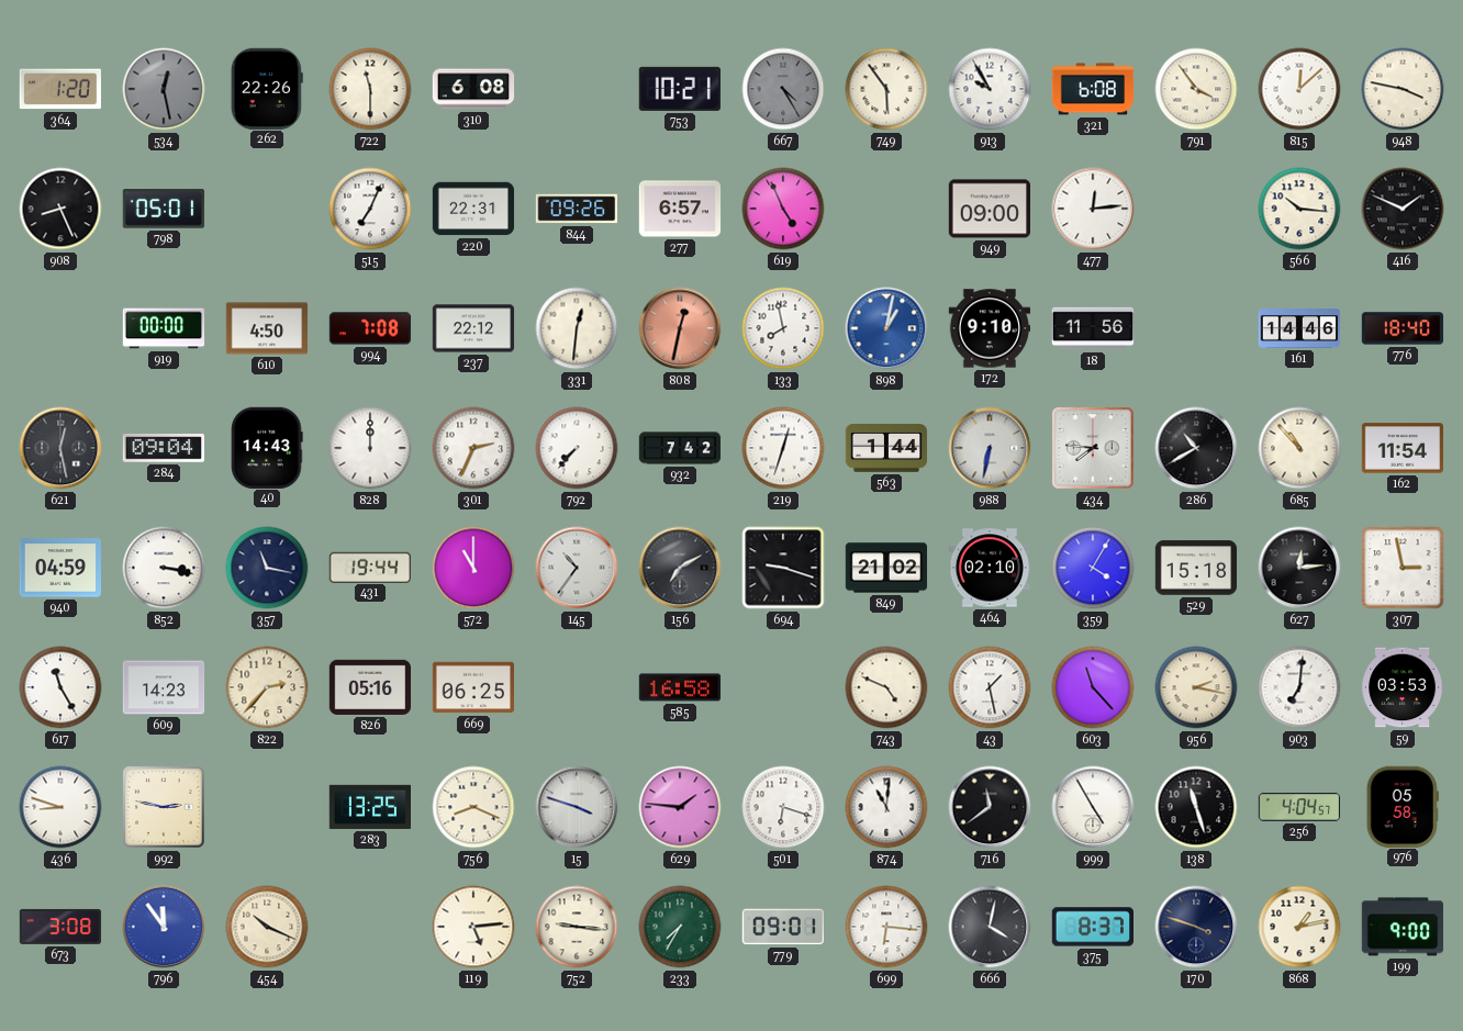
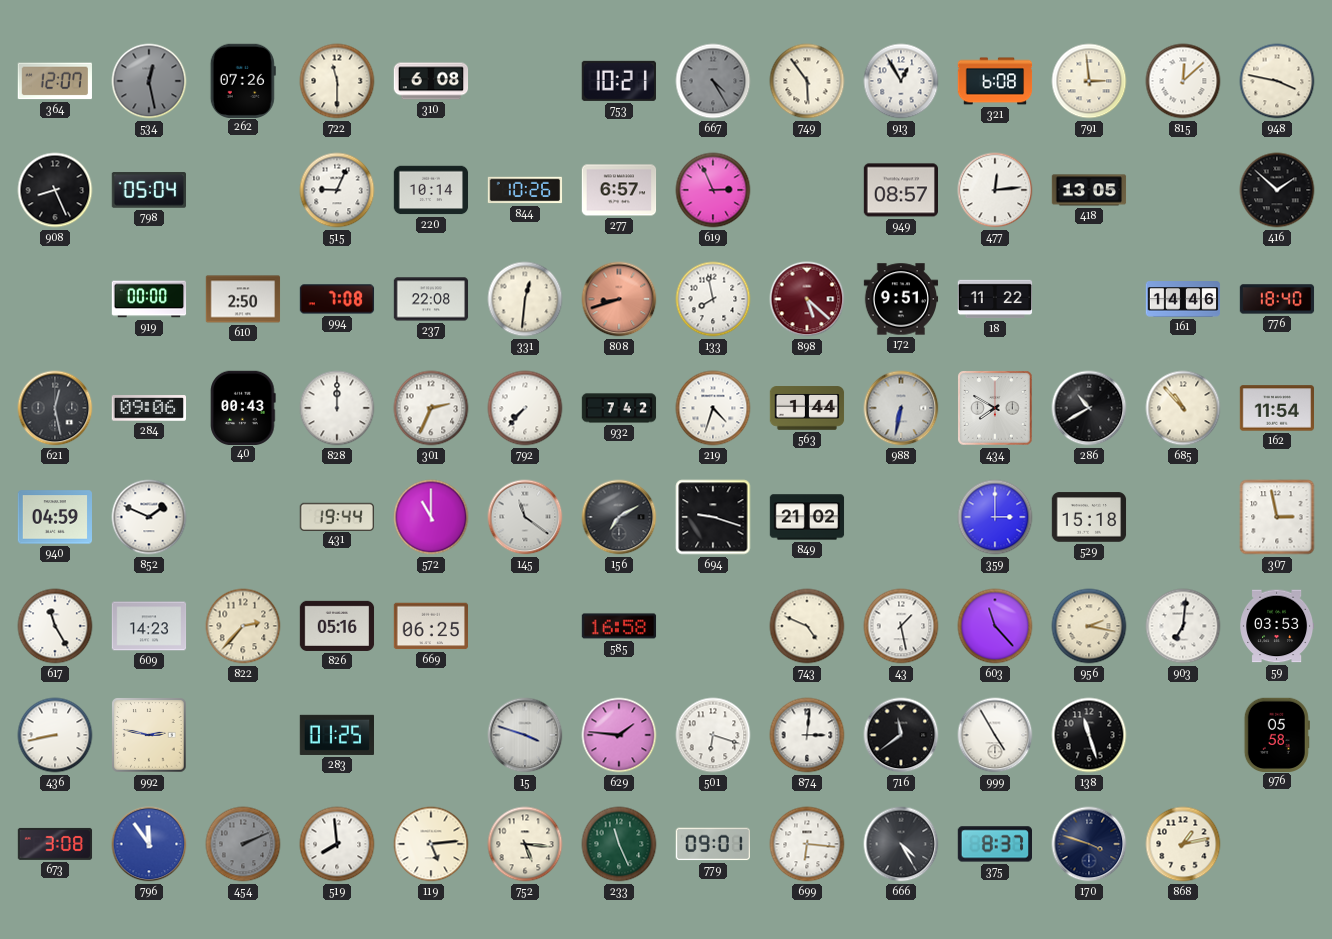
364: 1:20 -> 12:07
262: 22:26 -> 07:26
913: 9:55 -> 12:55
791: 3:54 -> 2:59
798: 05:01 -> 05:04
515: 7:04 -> 9:04
220: 22:31 -> 10:14
844: 09:26 -> 10:26
619: 4:56 -> 2:56
949: 09:00 -> 08:57
418: none -> 13:05
566: 10:16 -> none
416: 1:49 -> 1:52
610: 4:50 -> 2:50
237: 22:12 -> 22:08
808: 12:32 -> 8:42
898: 1:02 -> 5:22
898 dial: blue -> burgundy
172: 9:10 -> 9:51
18: 11:56 -> 11:22
284: 09:04 -> 09:06
40: 14:43 -> 00:43
219: 12:33 -> 4:33
434: 7:46 -> 7:50
852: 3:17 -> 1:49
357: 11:17 -> none
145: 10:36 -> 11:21
464: 02:10 -> none
359: 4:05 -> 3:00
627: 12:14 -> none
436: 8:48 -> 8:43
283: 13:25 -> 01:25
756: 8:19 -> none
874: 11:01 -> 3:01
256: 4:04 -> none
454: 10:19 -> 2:11
454 dial: cream -> grey
519: none -> 7:59
752: 9:16 -> 5:16
233: 7:35 -> 11:26
666: 4:02 -> 4:25
199: 9:00 -> none
